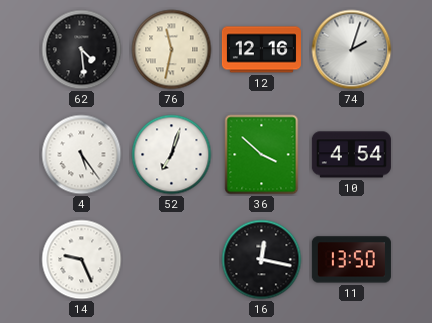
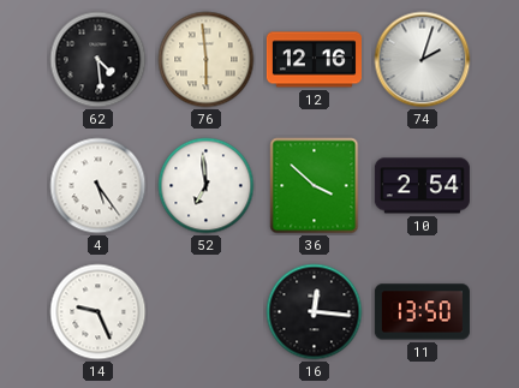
76: 11:32 -> 5:59
52: 7:03 -> 6:59
10: 4:54 -> 2:54
16: 12:17 -> 12:16
